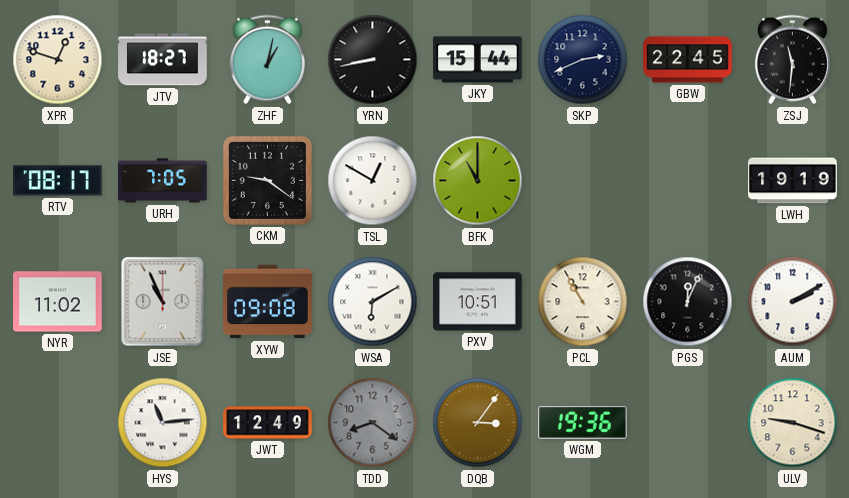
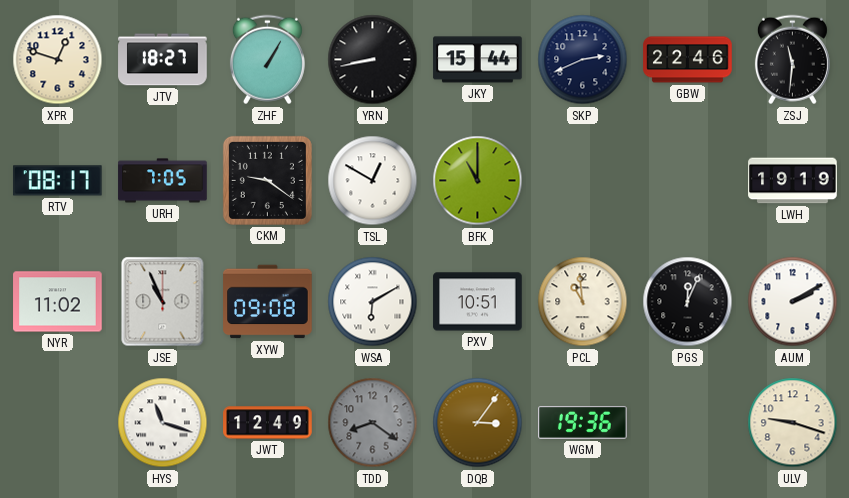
ZHF: 1:02 -> 1:05
GBW: 22:45 -> 22:46
PCL: 10:55 -> 10:59
HYS: 11:14 -> 11:18
